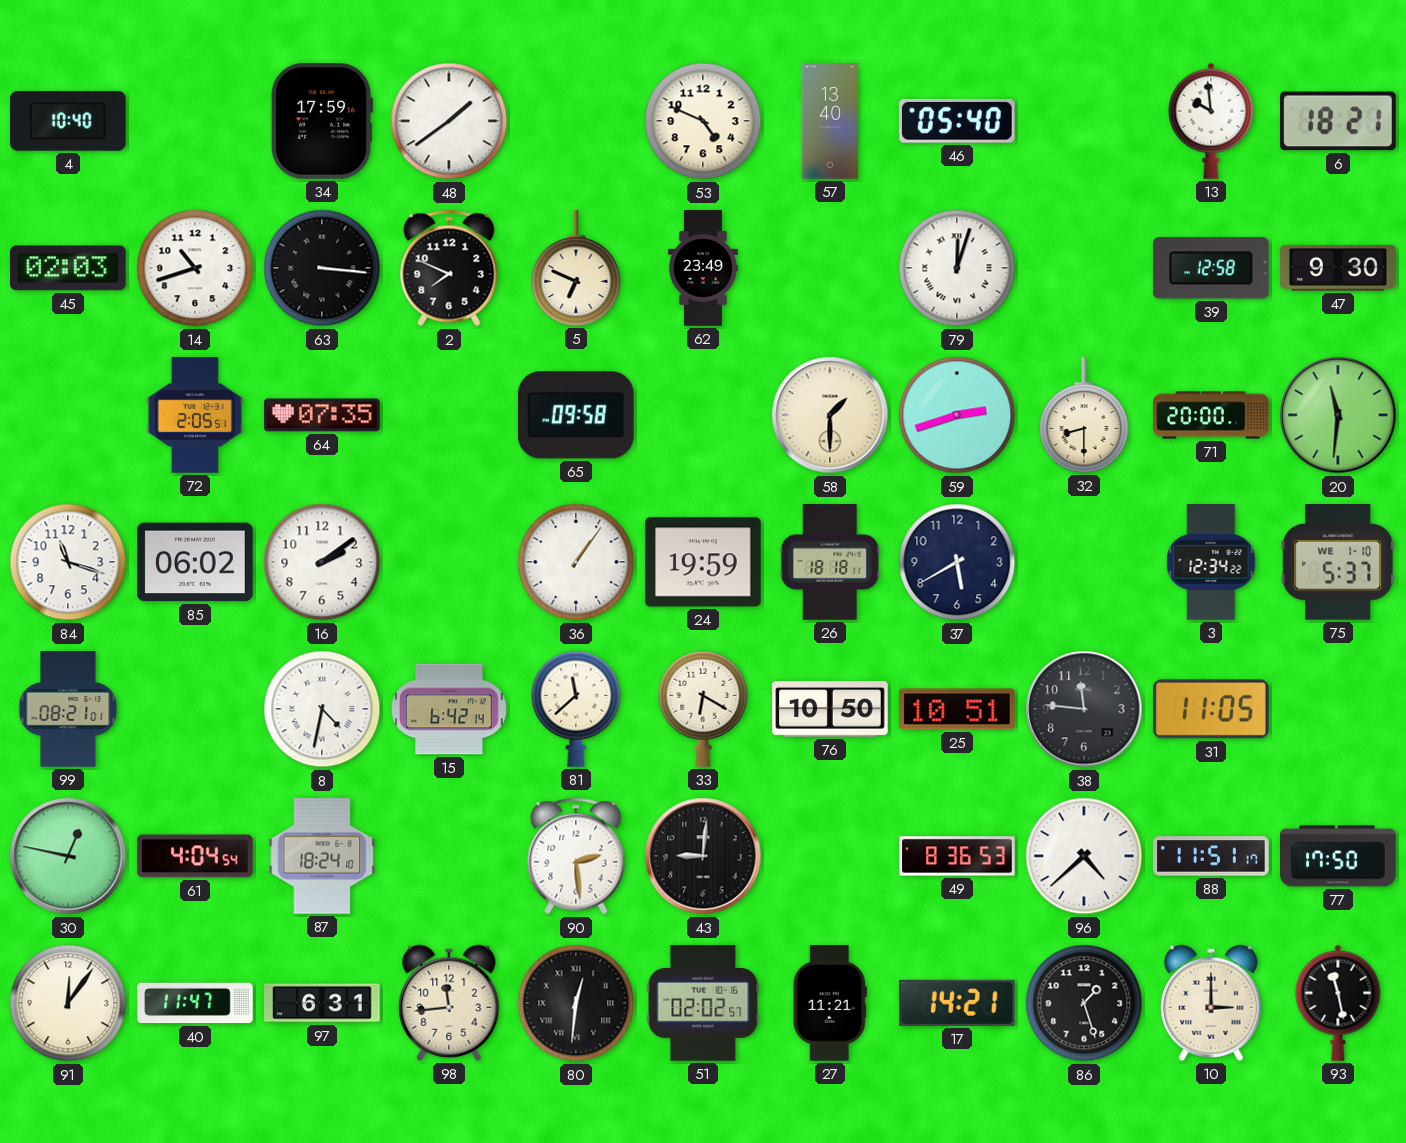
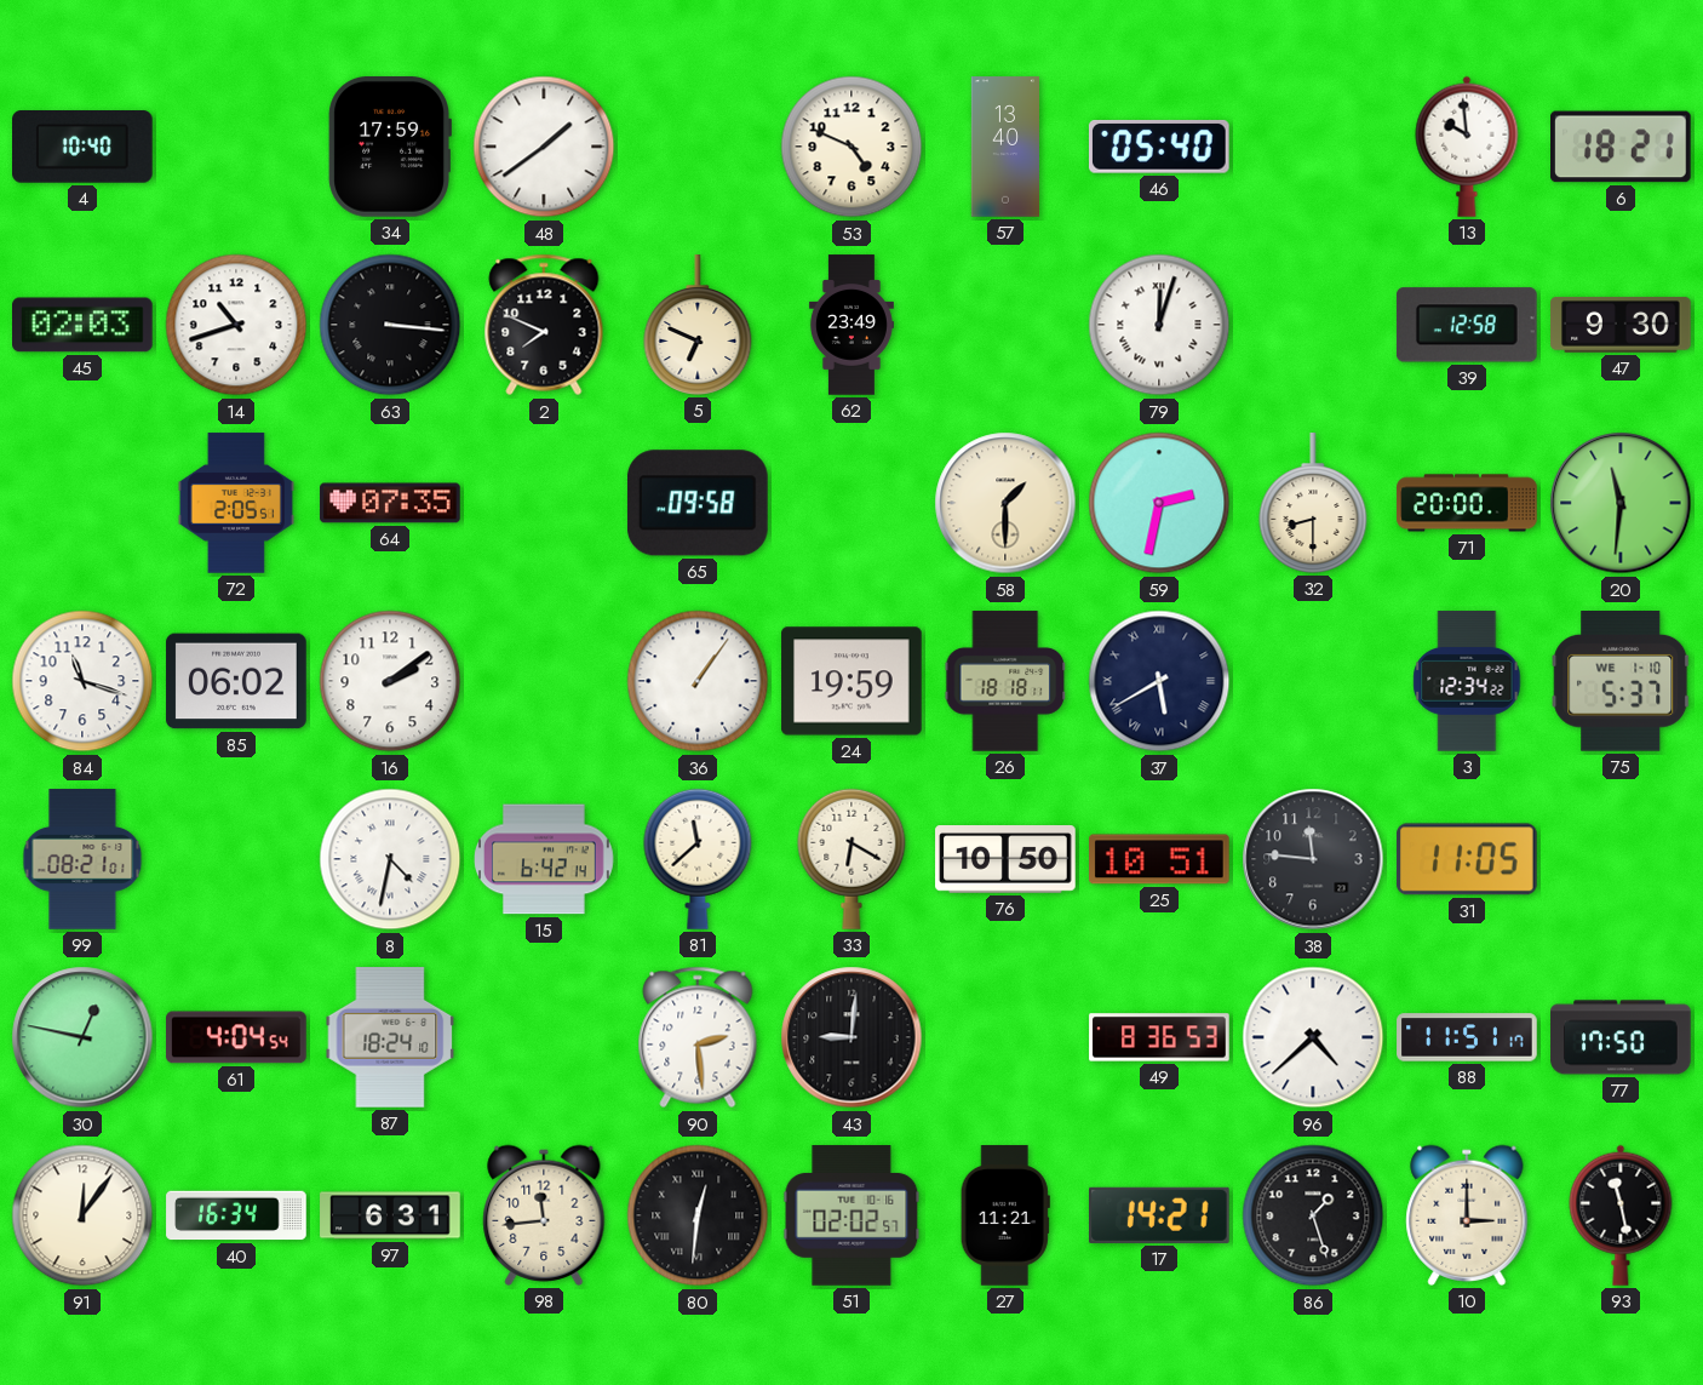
59: 2:42 -> 2:32
37 numerals: Arabic -> Roman
40: 11:47 -> 16:34
